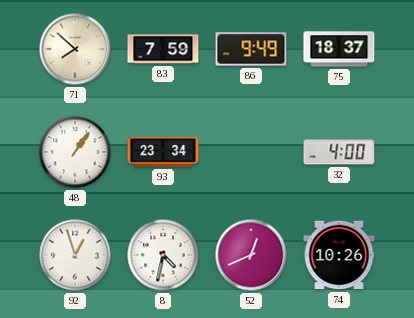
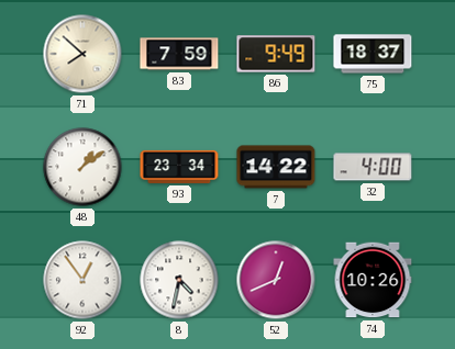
48: 1:06 -> 1:09
7: none -> 14:22
92: 12:57 -> 12:54
